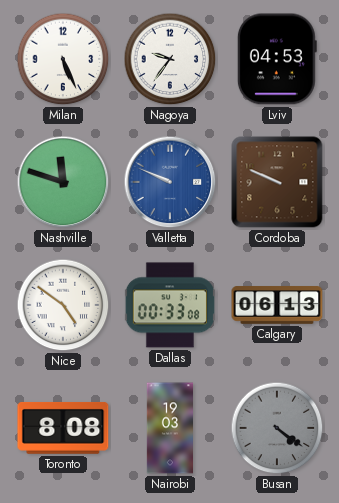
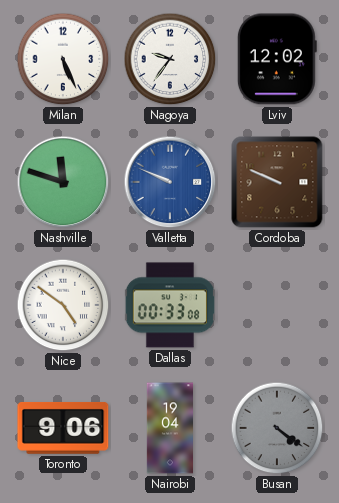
Lviv: 04:53 -> 12:02
Calgary: 06:13 -> none
Toronto: 8:08 -> 9:06
Nairobi: 19:03 -> 19:04
